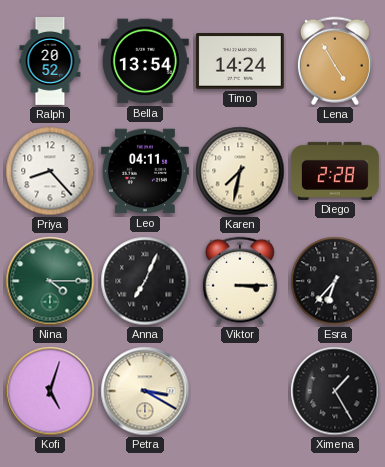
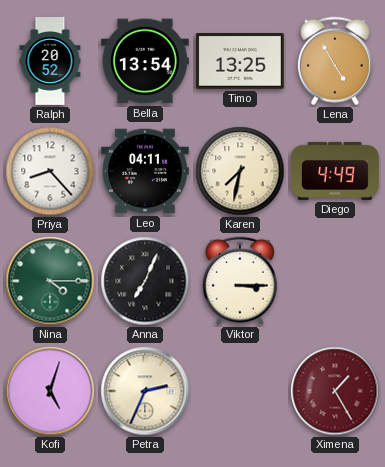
Timo: 14:24 -> 13:25
Diego: 2:28 -> 4:49
Esra: 6:37 -> none
Petra: 3:20 -> 2:34
Ximena dial: black -> burgundy
